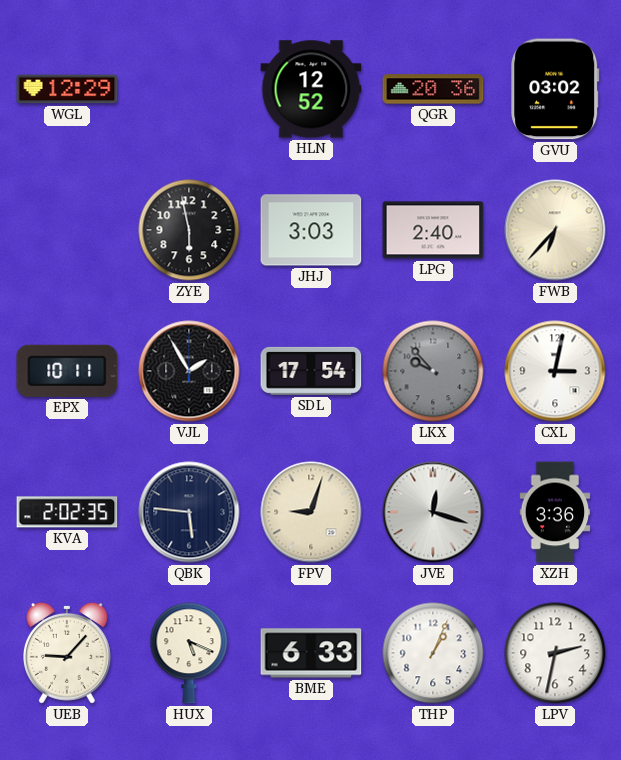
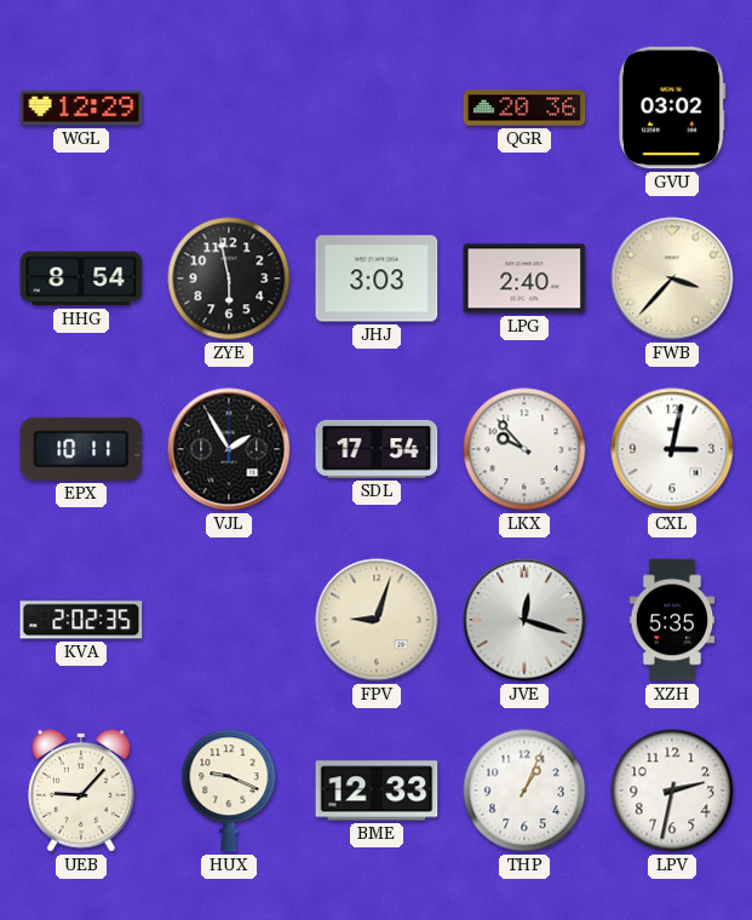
HLN: 12:52 -> none
HHG: none -> 8:54
FWB: 6:37 -> 3:37
LKX dial: grey -> white
QBK: 5:46 -> none
XZH: 3:36 -> 5:35
HUX: 5:19 -> 9:19
BME: 6:33 -> 12:33
